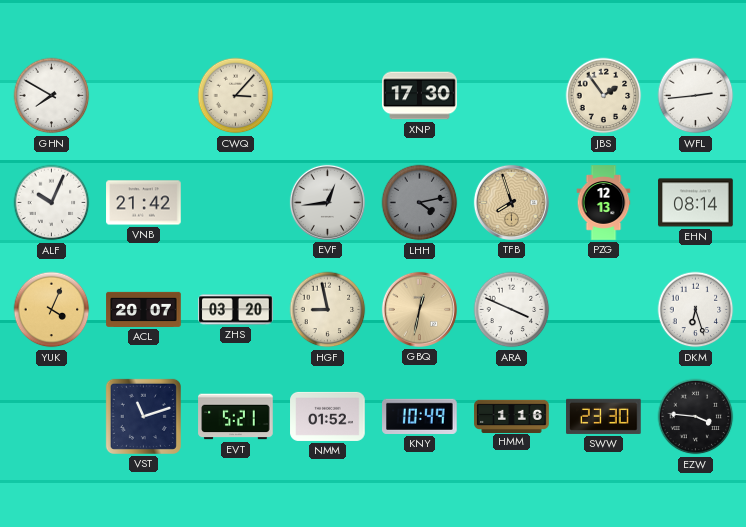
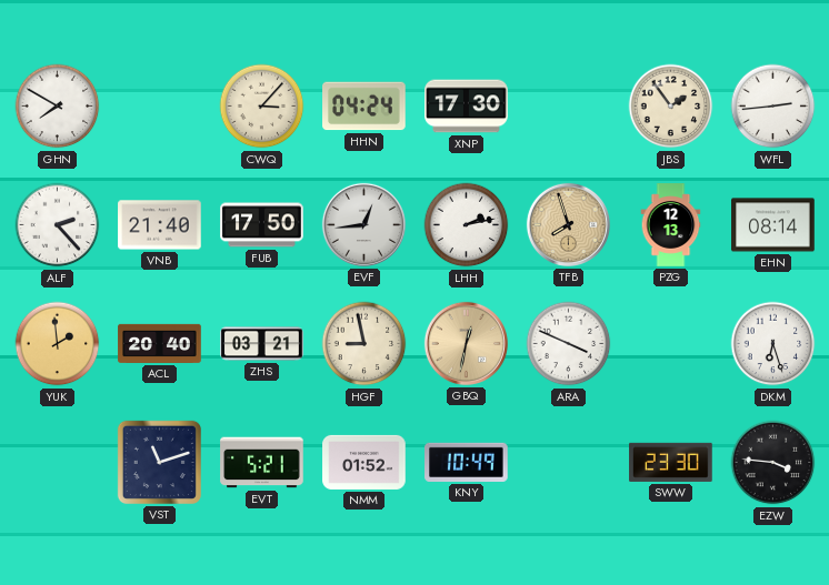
HHN: none -> 04:24
ALF: 10:04 -> 2:23
VNB: 21:42 -> 21:40
FUB: none -> 17:50
LHH: 4:13 -> 2:13
LHH dial: grey -> white
YUK: 4:04 -> 1:59
ACL: 20:07 -> 20:40
ZHS: 03:20 -> 03:21
HMM: 1:16 -> none
